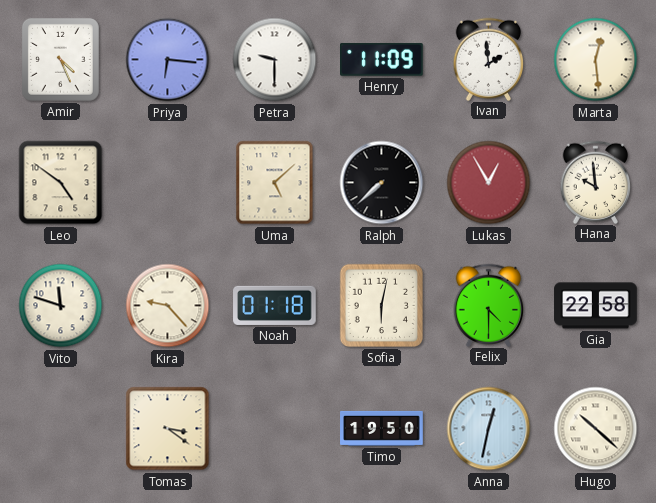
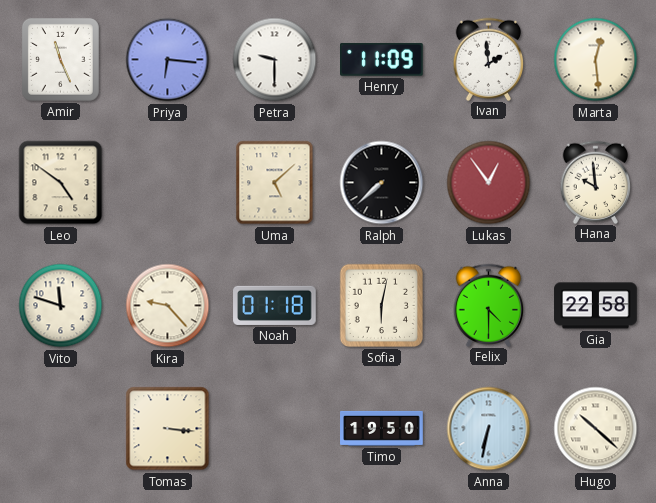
Amir: 4:26 -> 11:26
Lukas: 12:55 -> 12:54
Tomas: 3:21 -> 3:16
Anna: 12:32 -> 6:32
